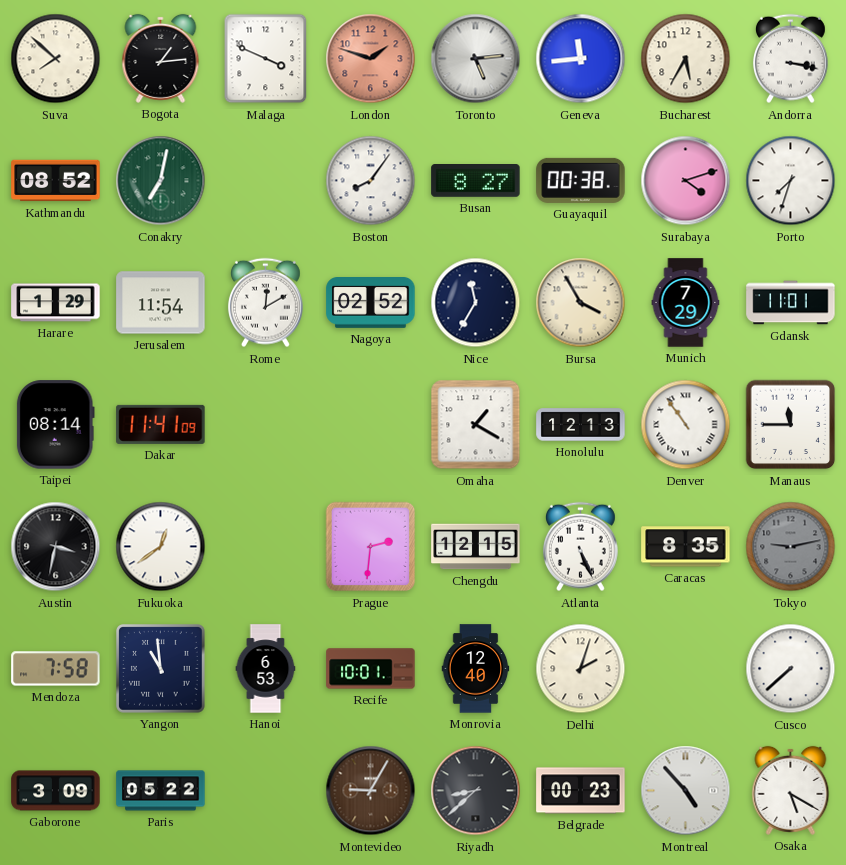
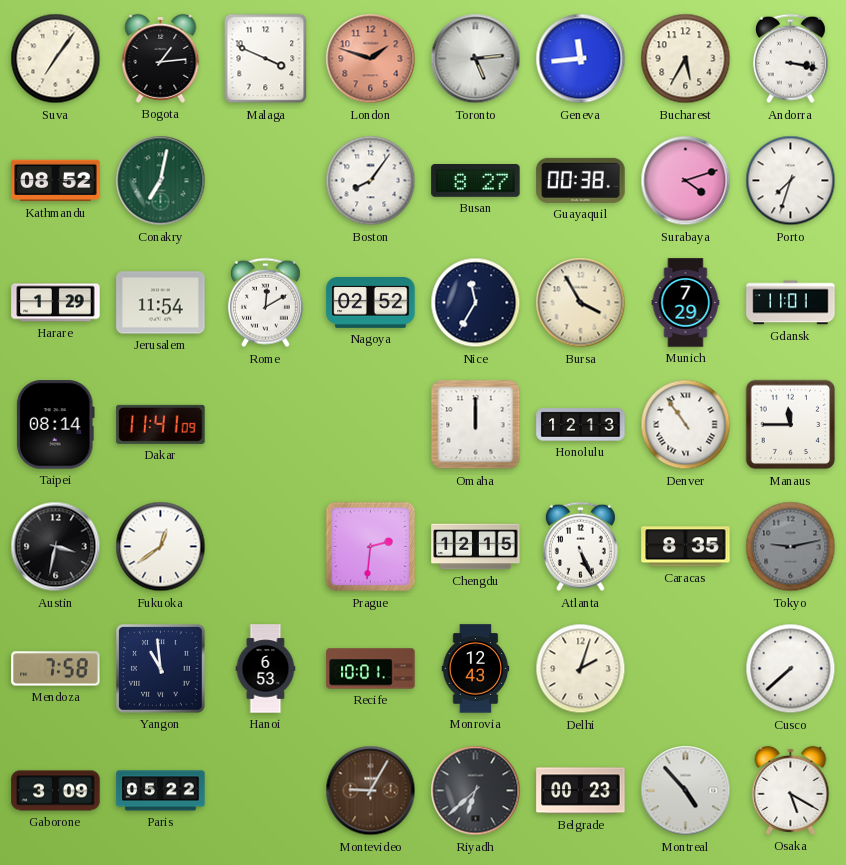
Suva: 7:52 -> 7:06
Omaha: 1:20 -> 12:00
Monrovia: 12:40 -> 12:43
Riyadh: 8:38 -> 6:38
